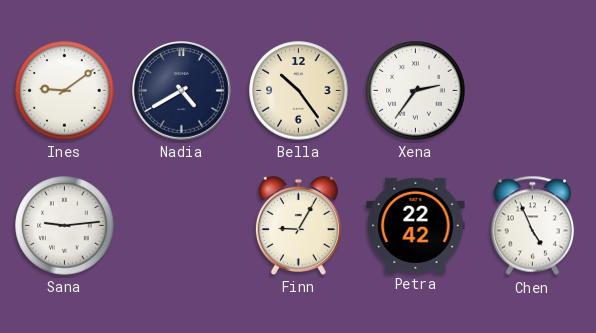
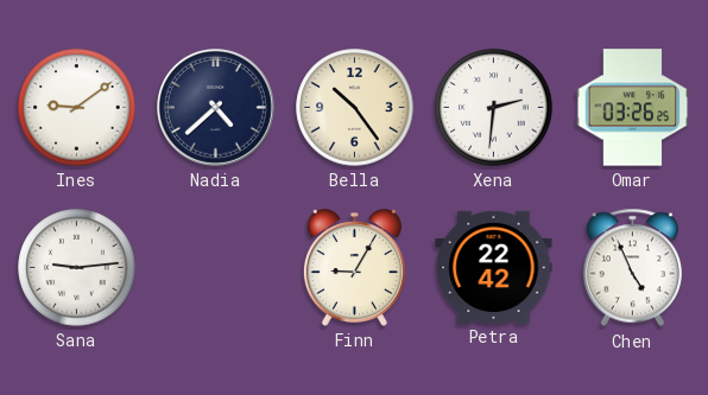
Nadia: 4:40 -> 4:38
Xena: 2:36 -> 2:31
Omar: none -> 03:26
